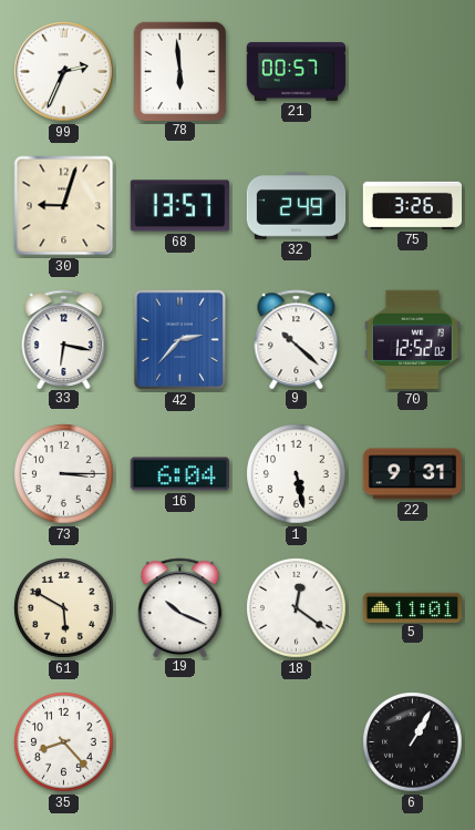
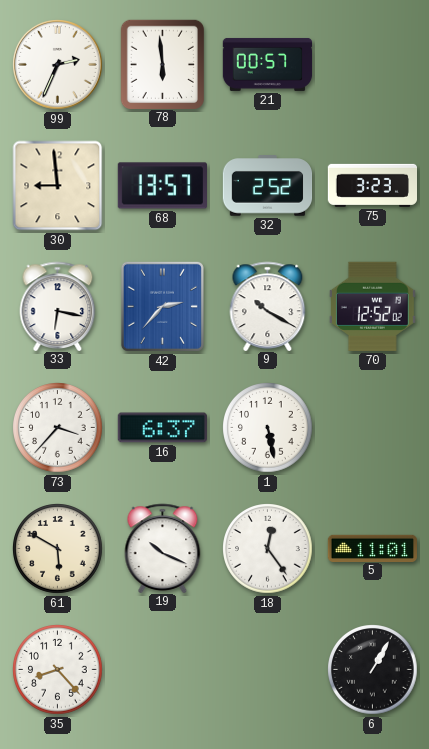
30: 9:03 -> 8:59
32: 2:49 -> 2:52
75: 3:26 -> 3:23
9: 10:22 -> 10:20
73: 3:15 -> 3:37
16: 6:04 -> 6:37
22: 9:31 -> none
18: 12:21 -> 12:24
